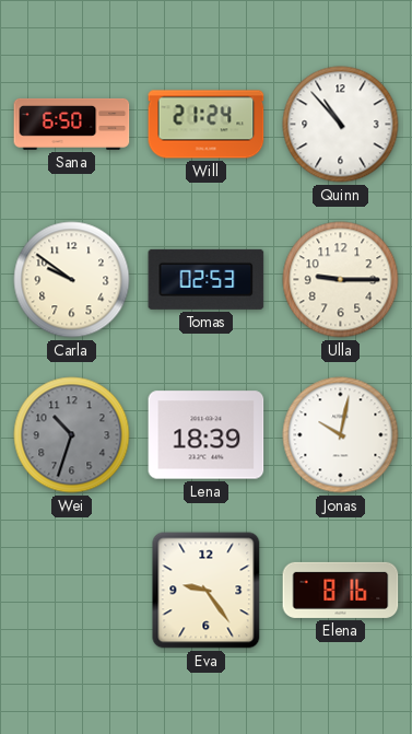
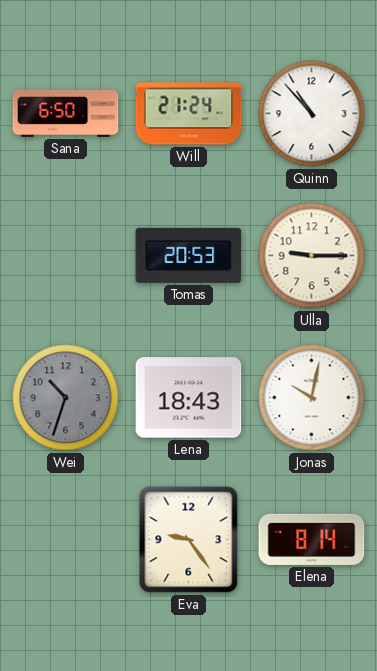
Carla: 9:51 -> none
Tomas: 02:53 -> 20:53
Lena: 18:39 -> 18:43
Elena: 8:16 -> 8:14
